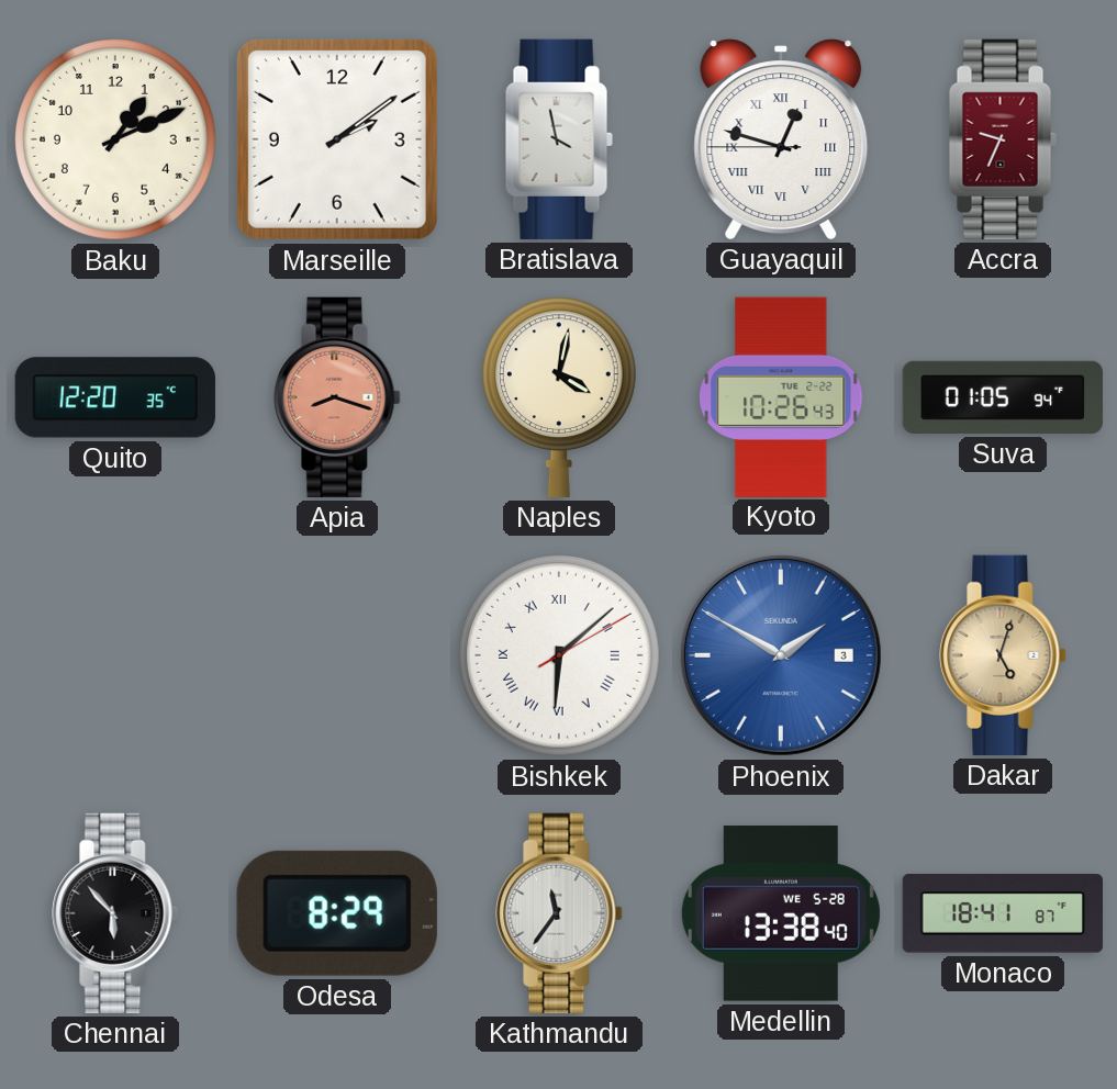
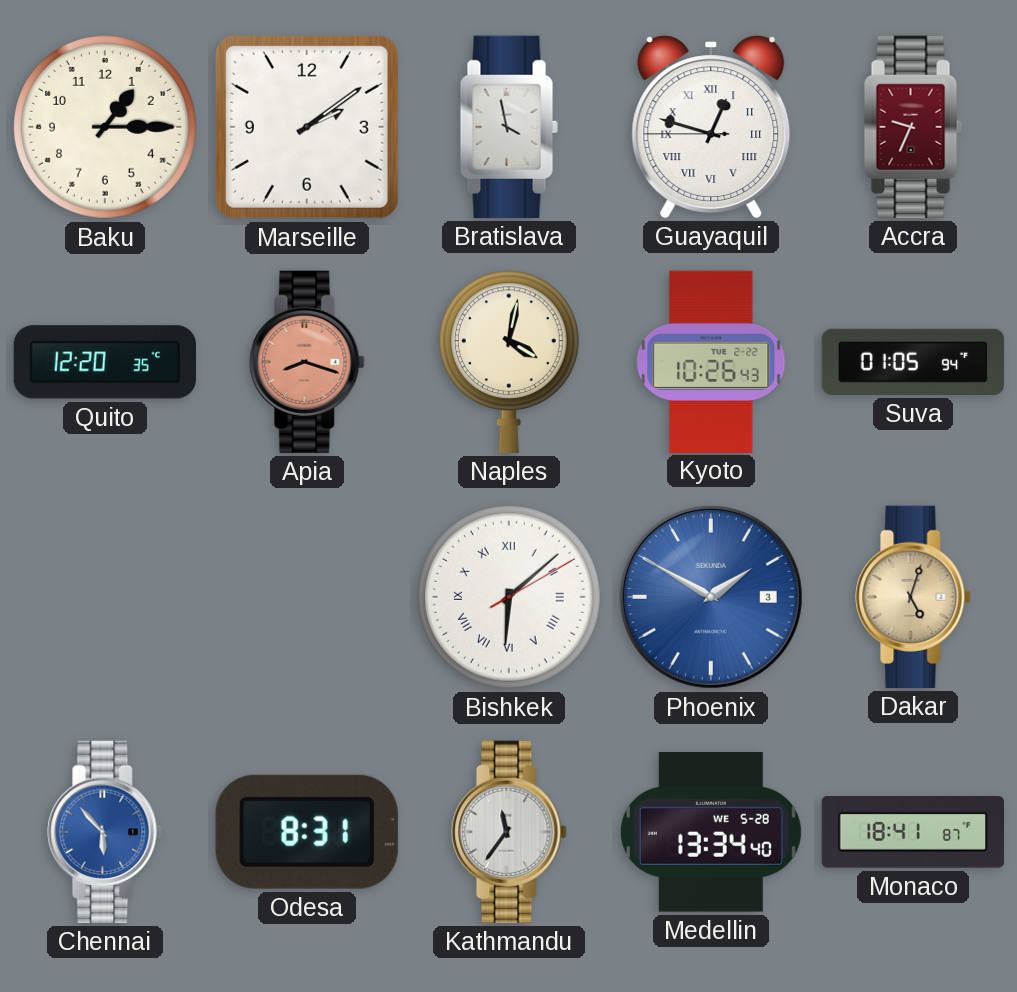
Baku: 1:11 -> 1:15
Chennai dial: black -> blue
Odesa: 8:29 -> 8:31
Medellin: 13:38 -> 13:34
